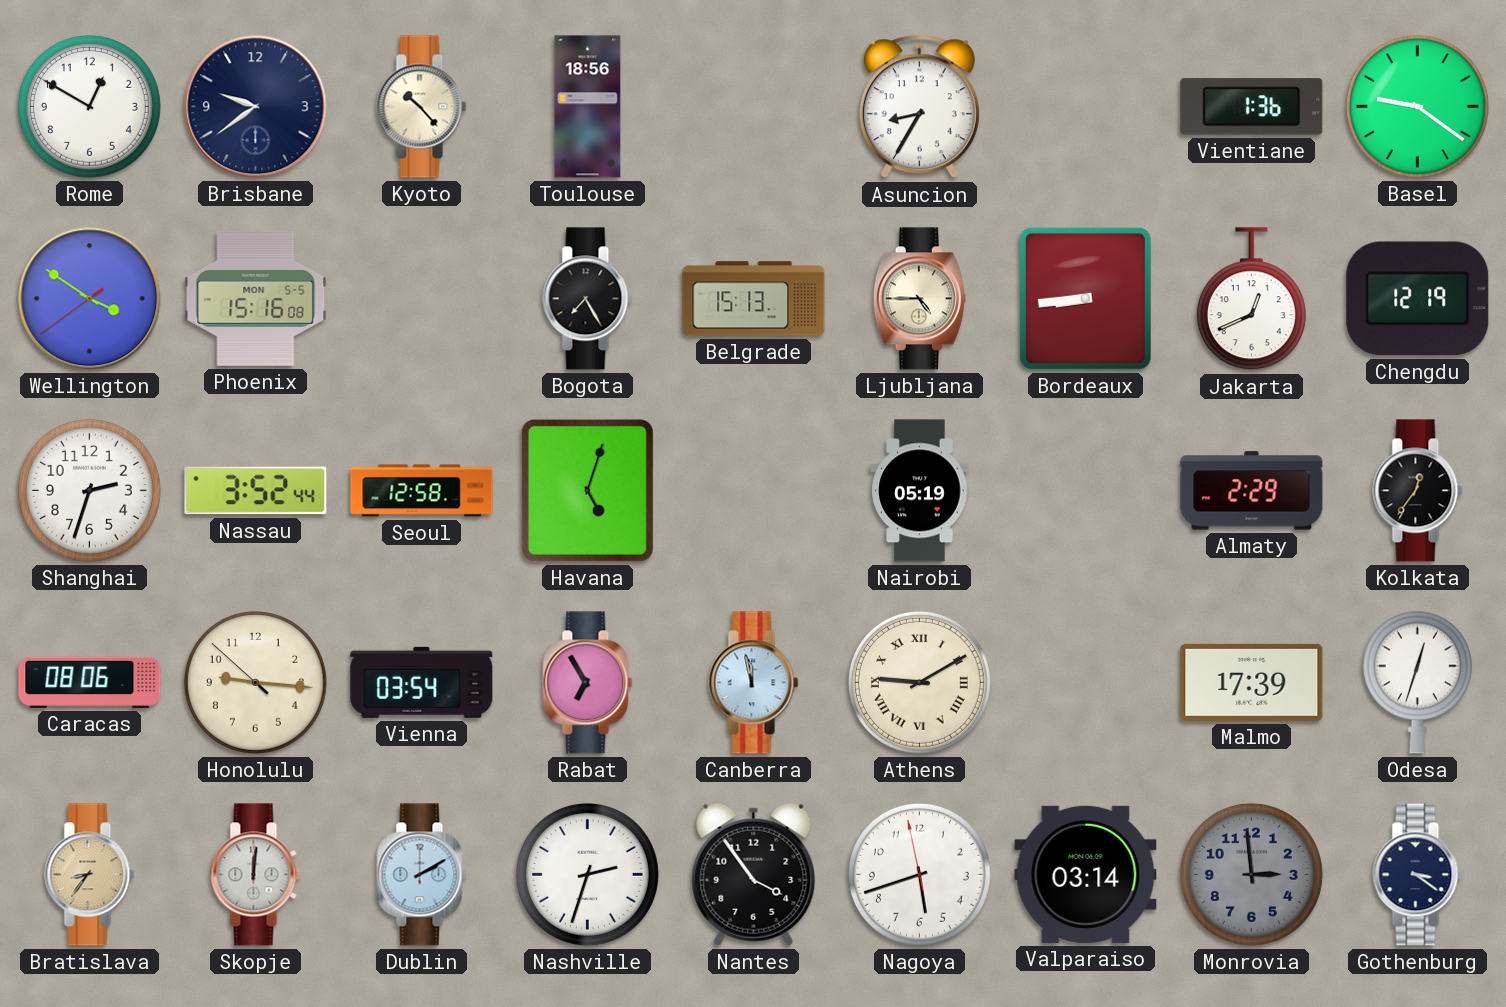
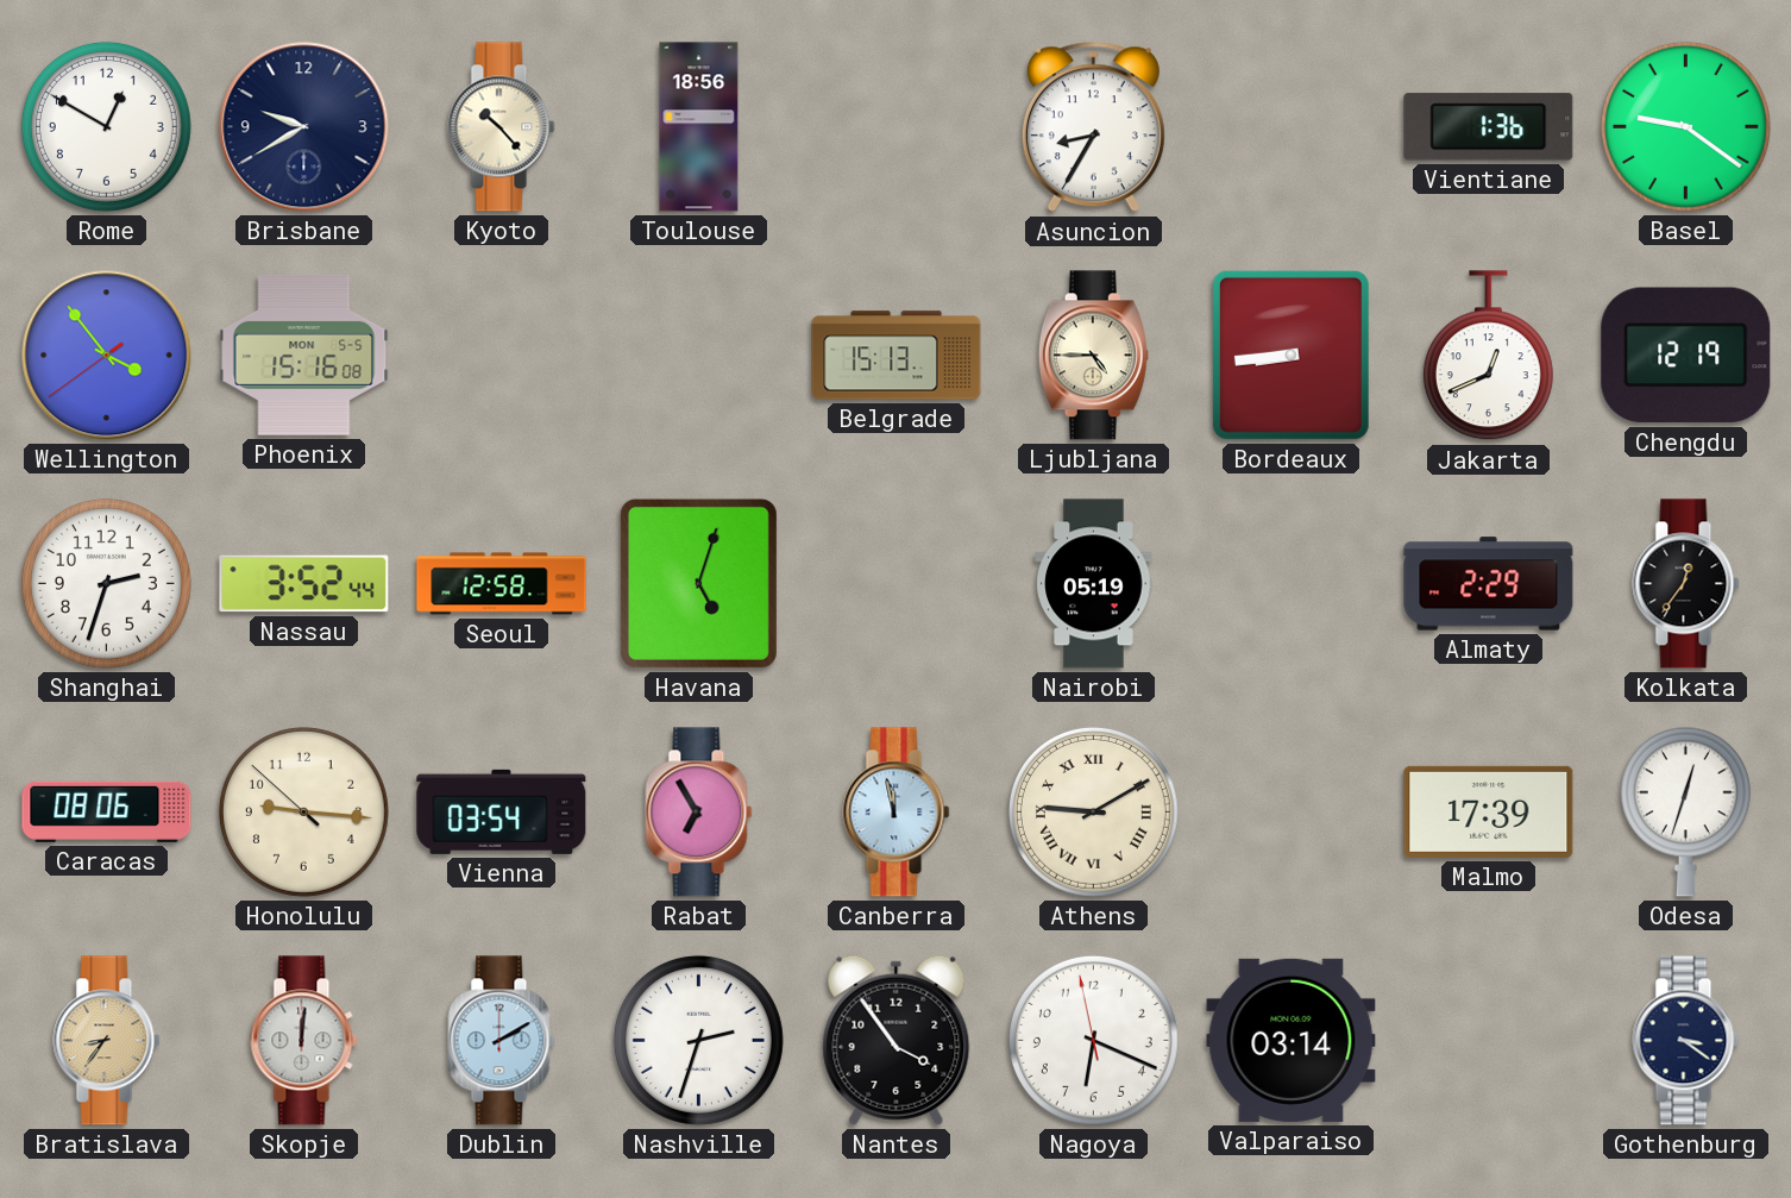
Brisbane: 9:39 -> 9:40
Wellington: 3:50 -> 3:53
Bogota: 7:25 -> none
Nagoya: 5:41 -> 6:18
Monrovia: 2:59 -> none
